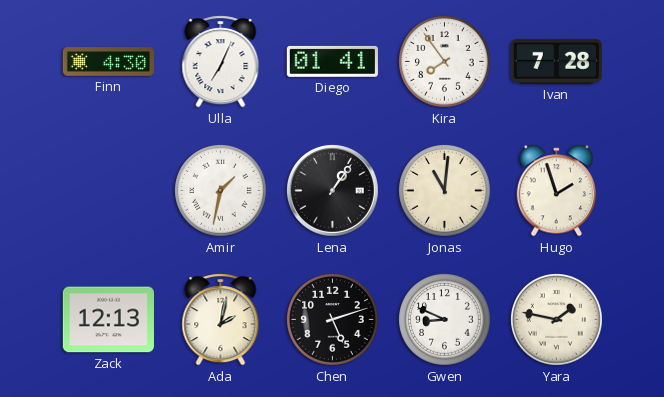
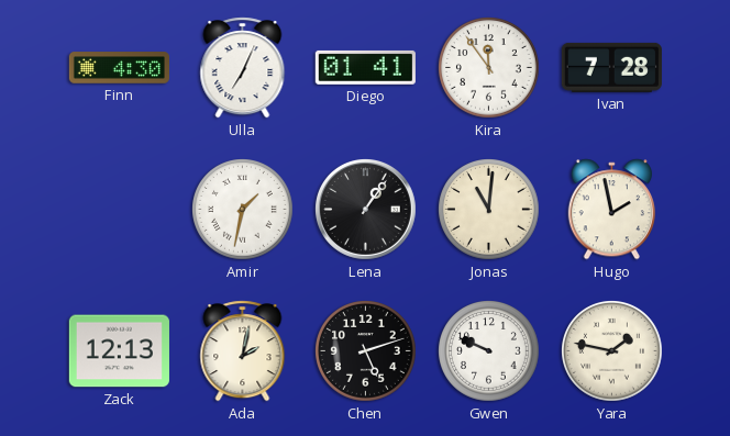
Kira: 7:54 -> 11:54
Hugo: 1:57 -> 1:58
Gwen: 8:49 -> 9:49
